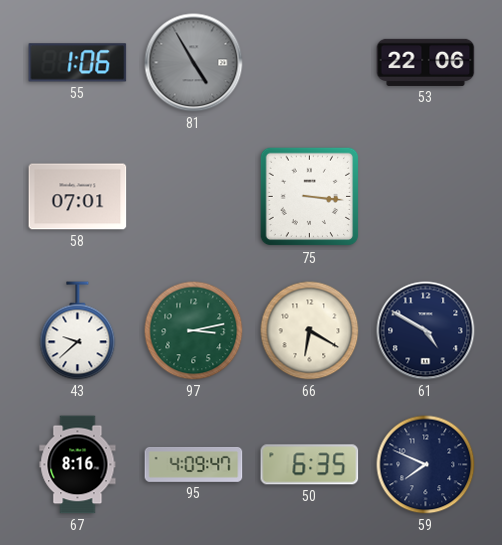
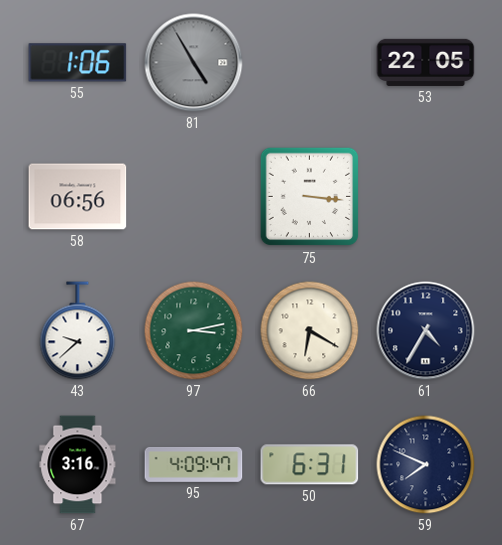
53: 22:06 -> 22:05
58: 07:01 -> 06:56
61: 4:50 -> 4:35
67: 8:16 -> 3:16
50: 6:35 -> 6:31
